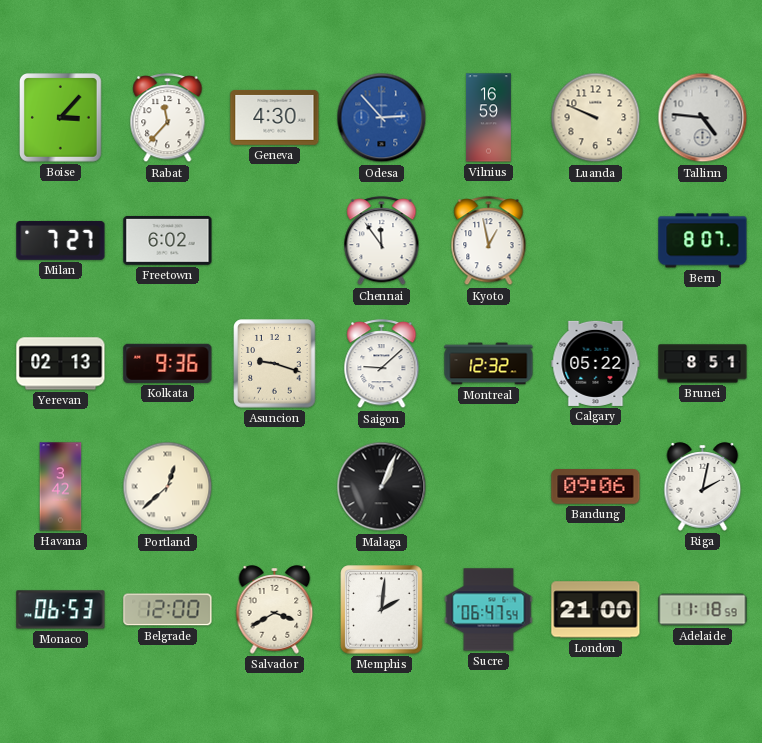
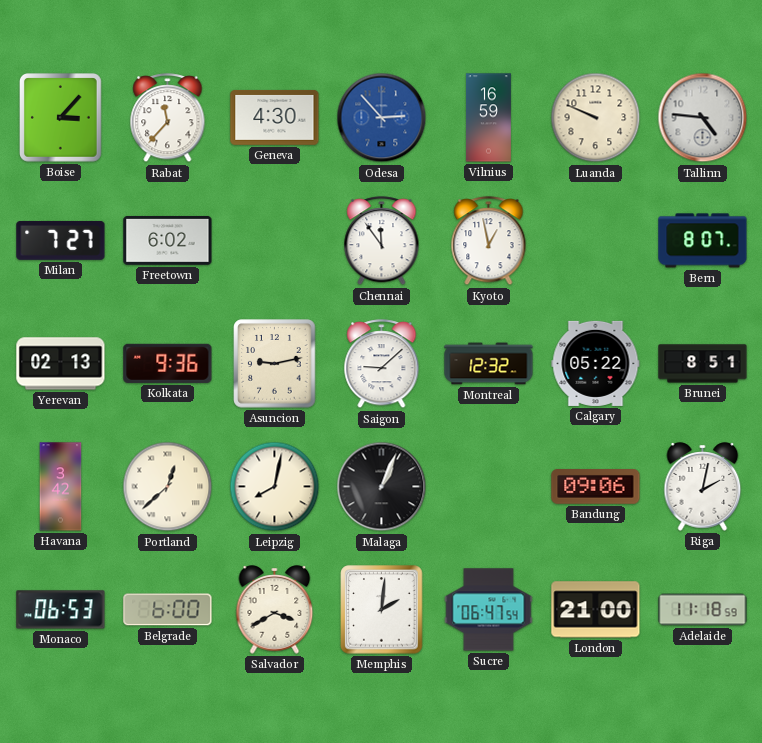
Asuncion: 9:18 -> 9:13
Leipzig: none -> 8:02
Belgrade: 12:00 -> 6:00
